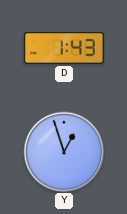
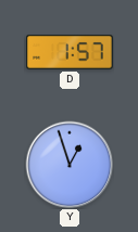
D: 1:43 -> 1:57
